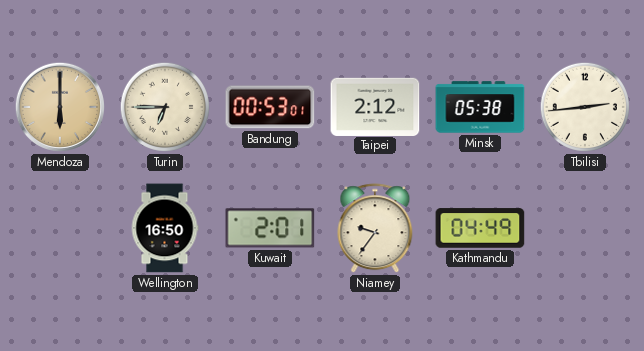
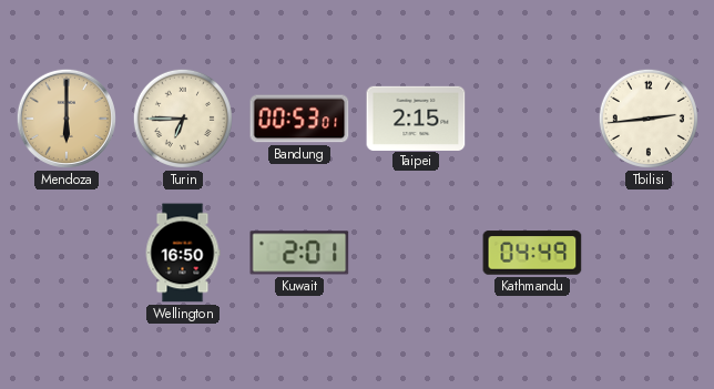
Taipei: 2:12 -> 2:15
Minsk: 05:38 -> none
Niamey: 9:36 -> none
